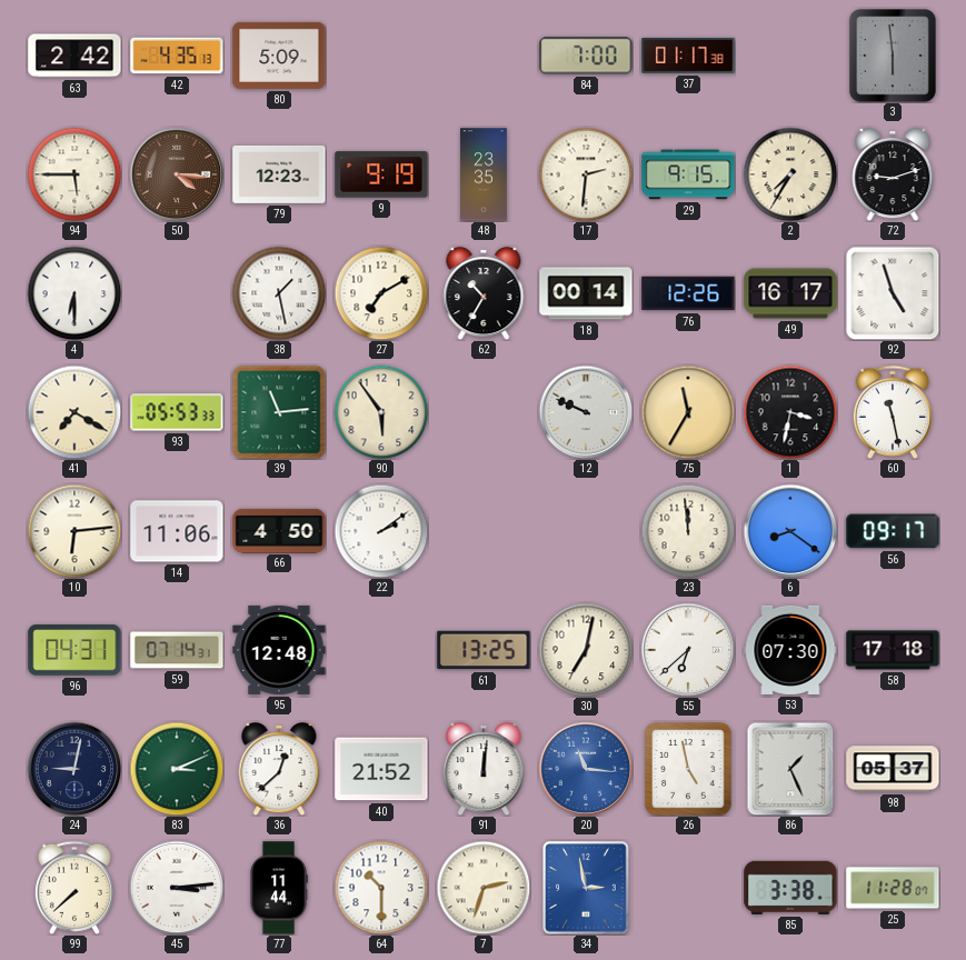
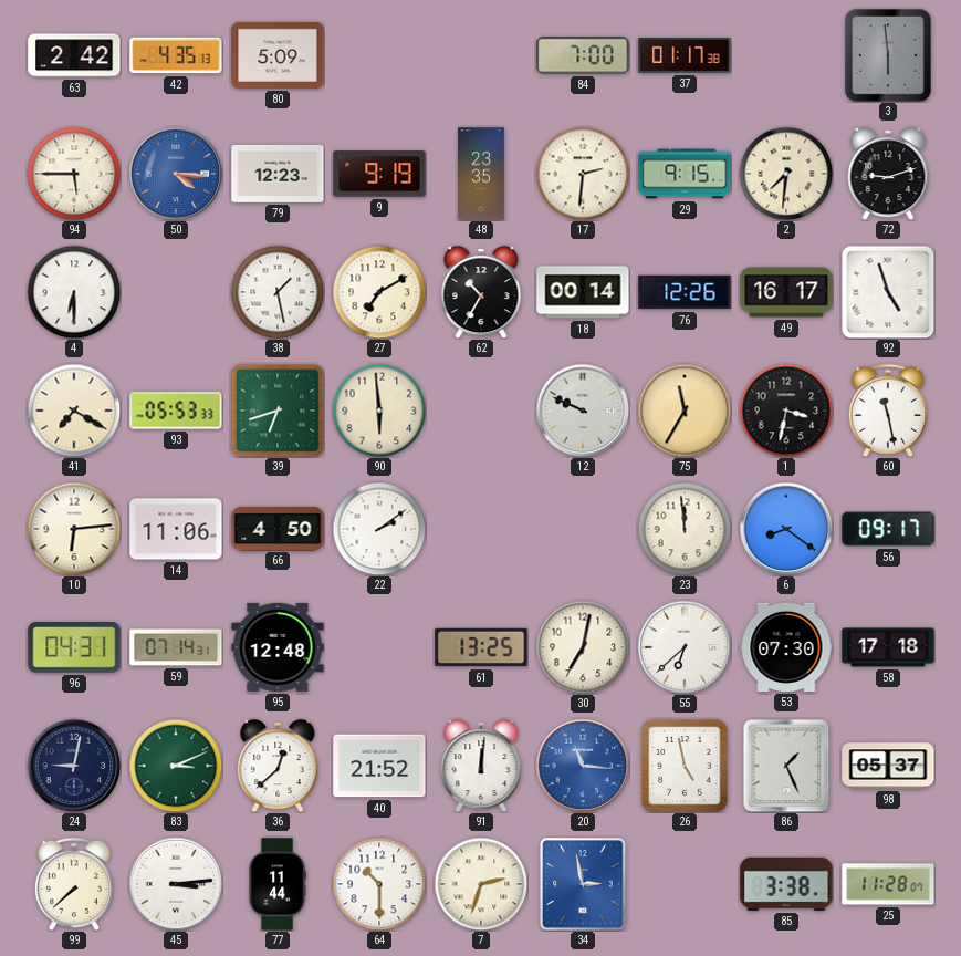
50 dial: brown -> blue
2: 7:35 -> 7:31
39: 11:14 -> 6:42
90: 5:54 -> 5:59
